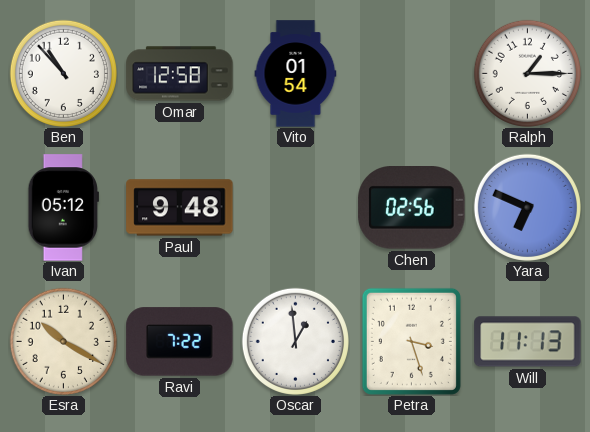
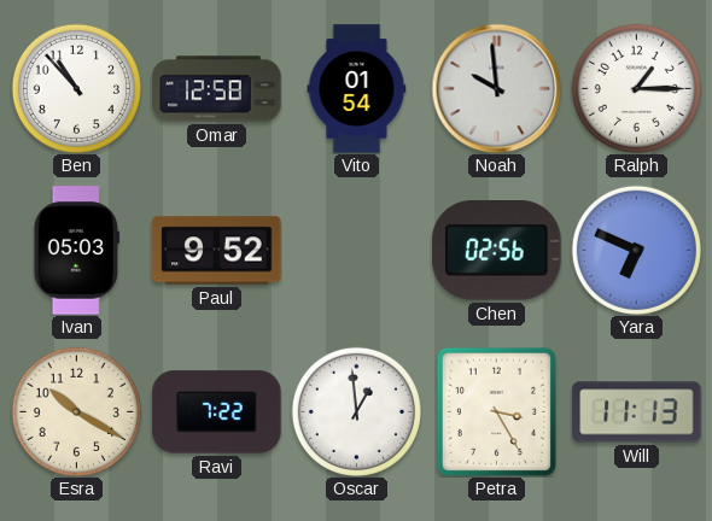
Noah: none -> 9:59
Ivan: 05:12 -> 05:03
Paul: 9:48 -> 9:52
Petra: 3:27 -> 3:25
